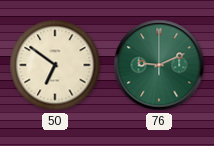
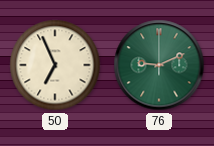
50: 6:51 -> 6:56
